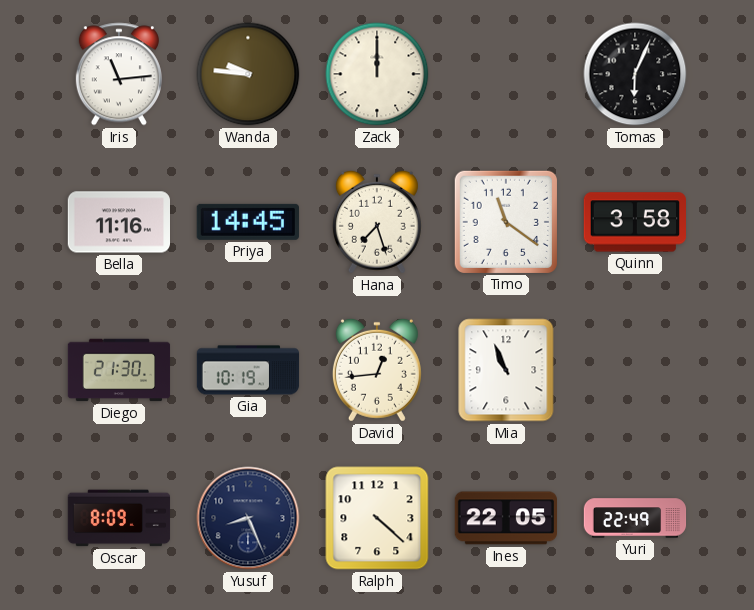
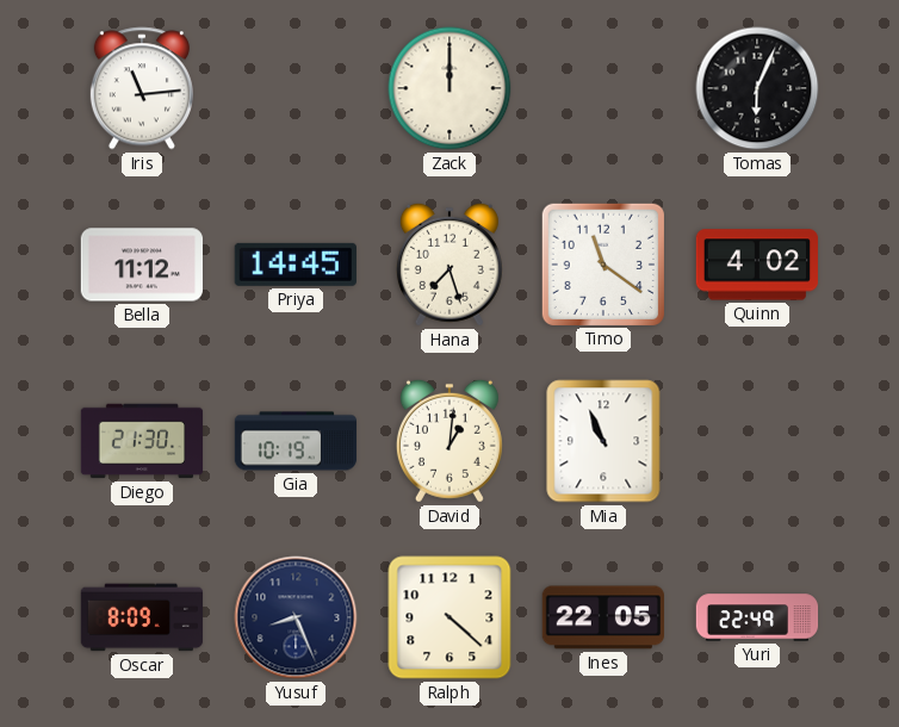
Wanda: 9:46 -> none
Bella: 11:16 -> 11:12
Quinn: 3:58 -> 4:02
David: 12:44 -> 1:01
